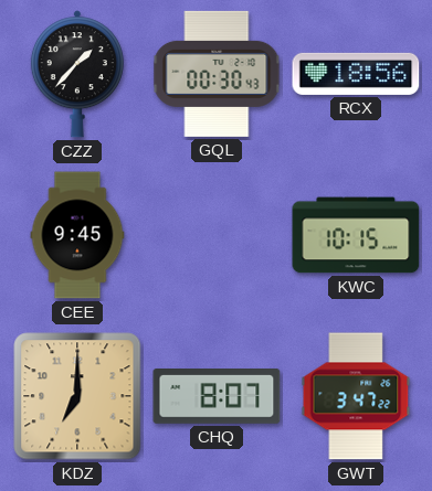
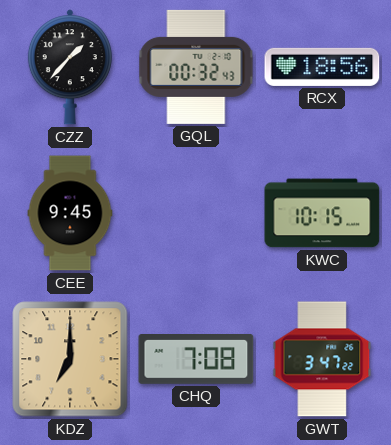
GQL: 00:30 -> 00:32
CHQ: 8:07 -> 7:08
